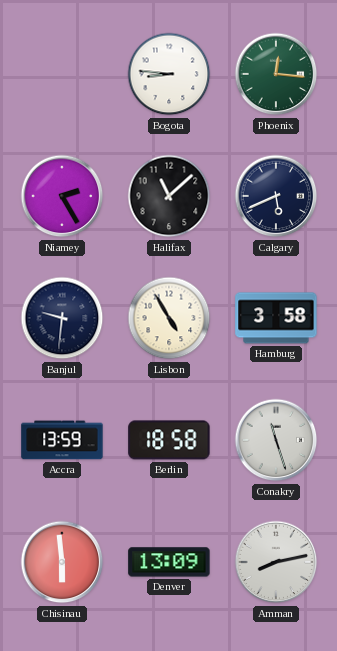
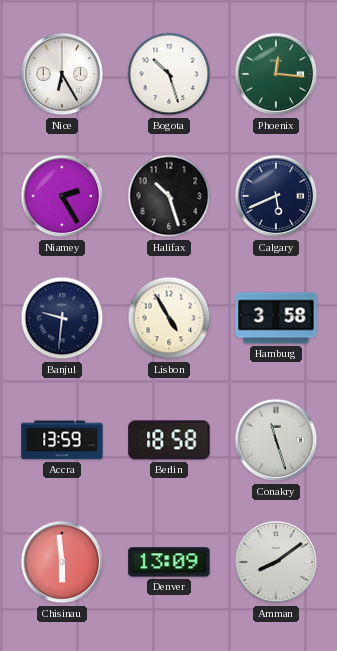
Nice: none -> 6:25
Bogota: 8:46 -> 10:27
Halifax: 11:08 -> 10:27
Amman: 8:13 -> 8:09
